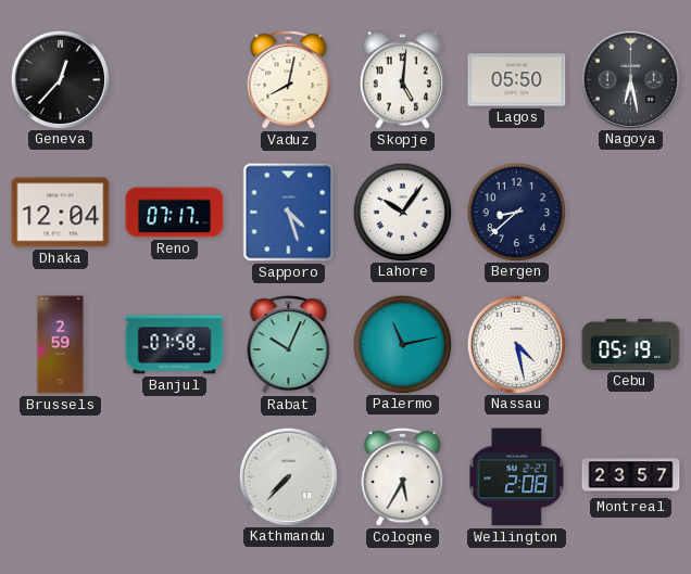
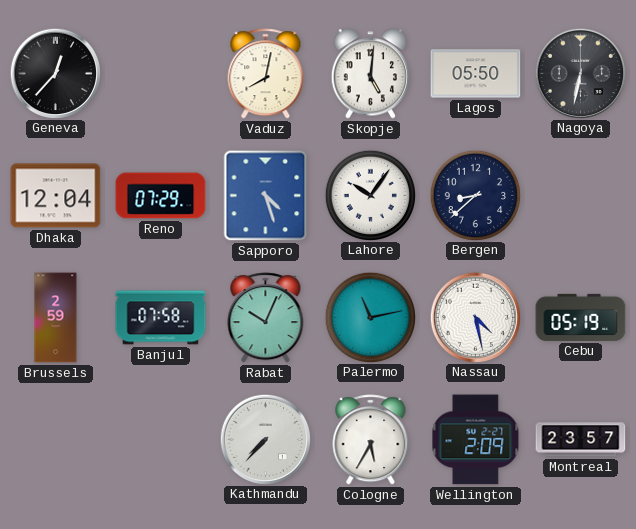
Nagoya: 6:28 -> 6:32
Reno: 07:17 -> 07:29
Wellington: 2:08 -> 2:09
